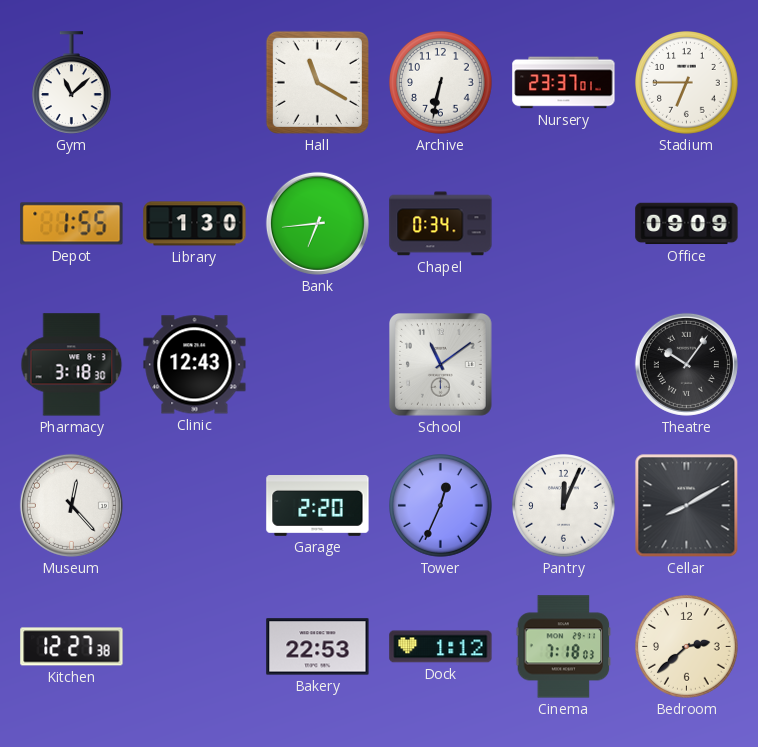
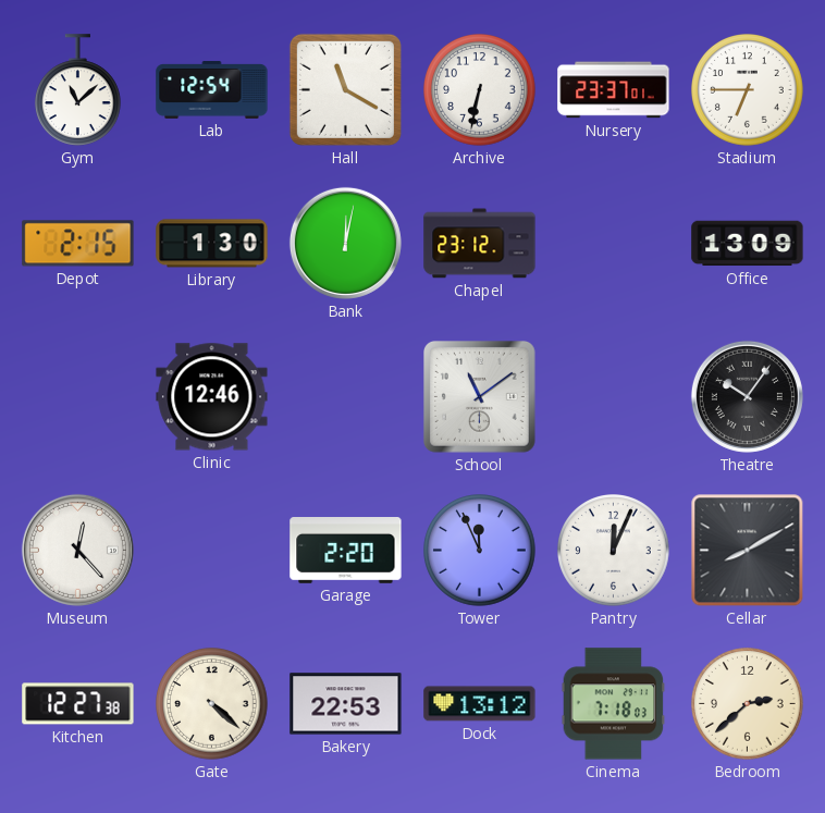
Lab: none -> 12:54
Depot: 1:55 -> 2:15
Bank: 6:44 -> 12:02
Chapel: 0:34 -> 23:12
Office: 09:09 -> 13:09
Pharmacy: 3:18 -> none
Clinic: 12:43 -> 12:46
Tower: 12:34 -> 11:56
Gate: none -> 4:22
Dock: 1:12 -> 13:12
